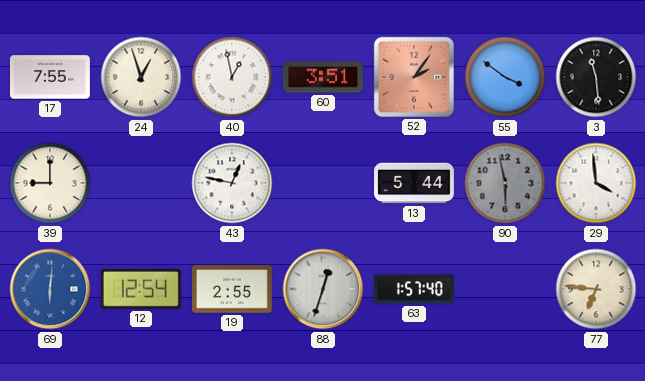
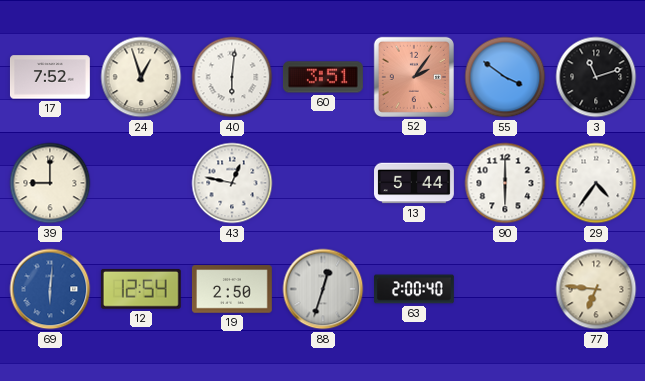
17: 7:55 -> 7:52
40: 12:58 -> 6:01
3: 11:29 -> 11:12
90: 5:58 -> 6:00
90 dial: grey -> white
29: 3:59 -> 4:36
19: 2:55 -> 2:50
63: 1:57 -> 2:00
